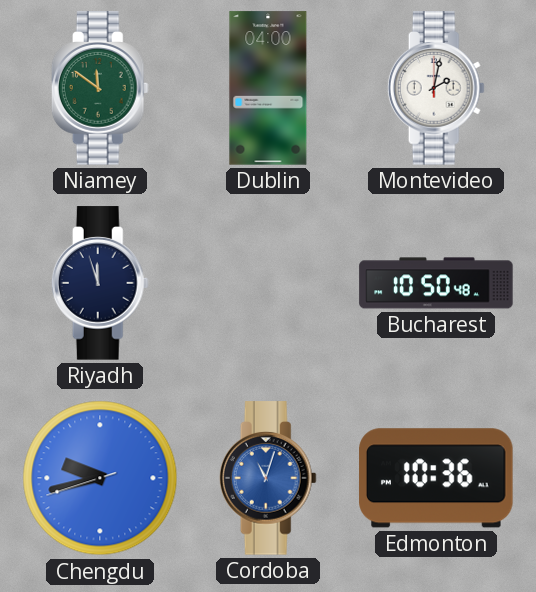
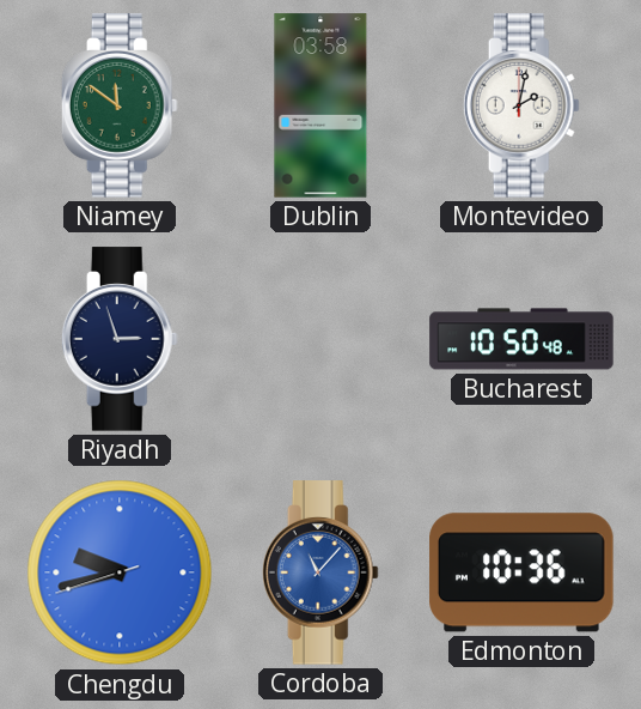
Dublin: 04:00 -> 03:58
Riyadh: 11:57 -> 2:57
Cordoba: 11:03 -> 11:07
